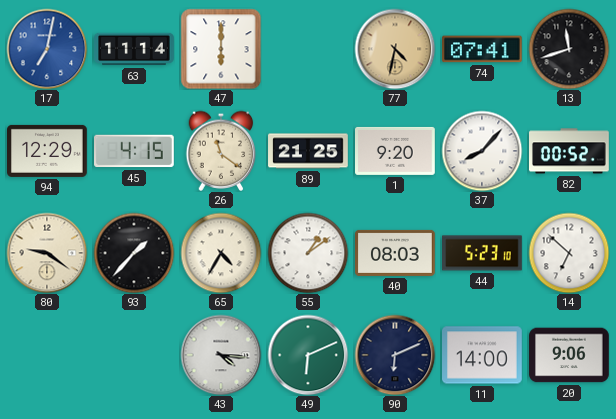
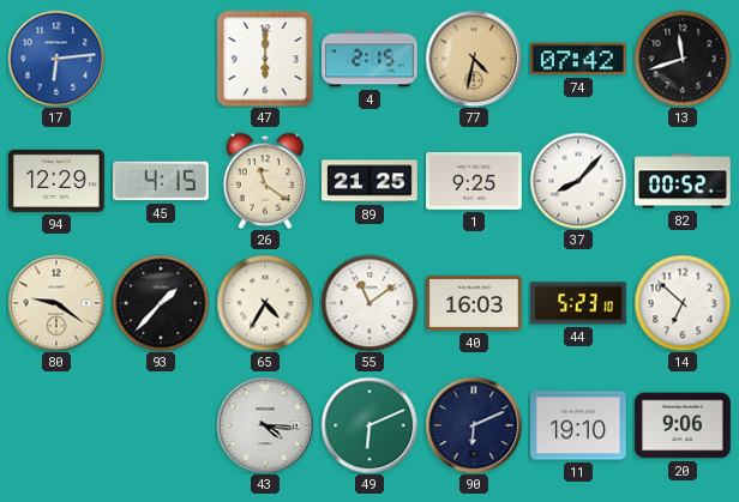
17: 7:02 -> 6:14
63: 11:14 -> none
4: none -> 2:15
74: 07:41 -> 07:42
1: 9:20 -> 9:25
55: 1:09 -> 11:09
40: 08:03 -> 16:03
11: 14:00 -> 19:10
